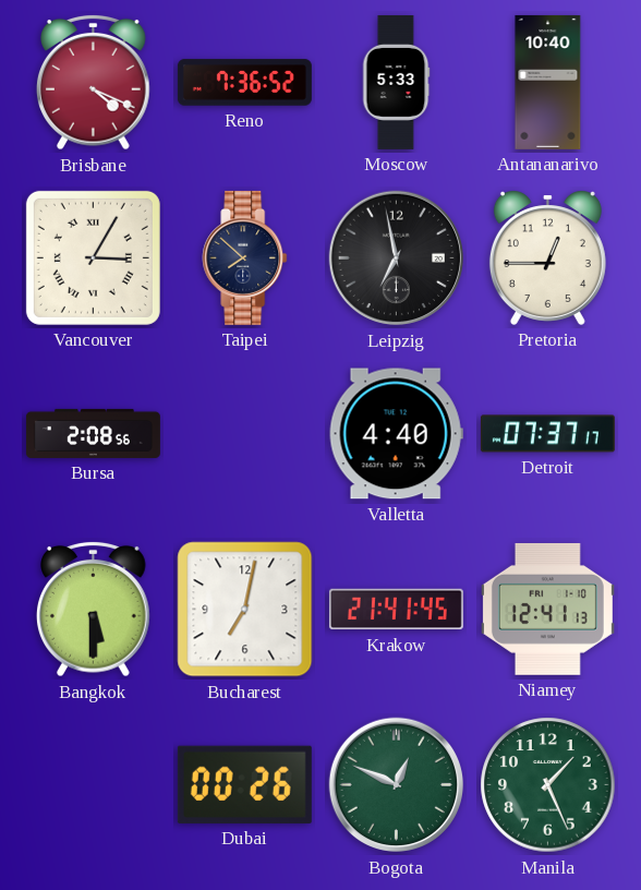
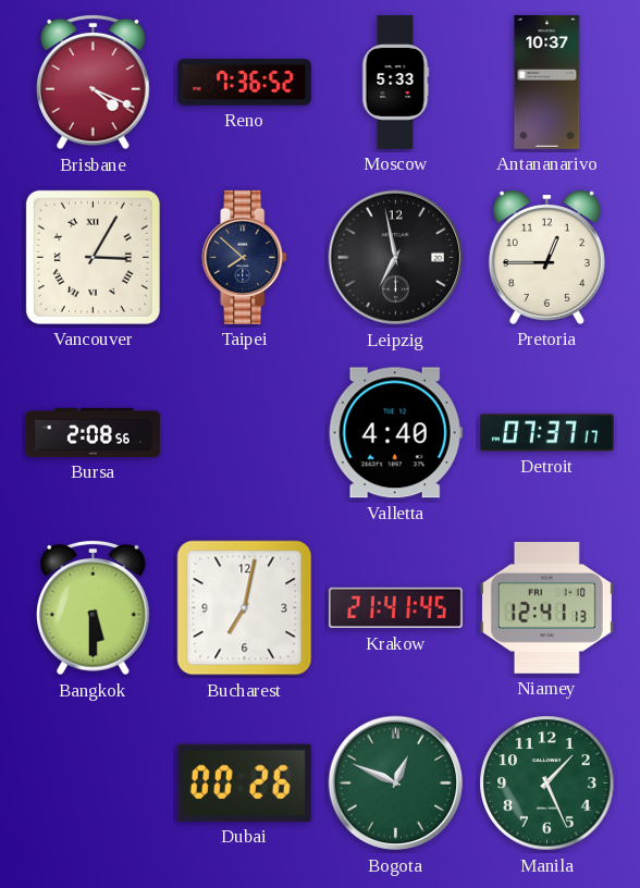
Antananarivo: 10:40 -> 10:37
